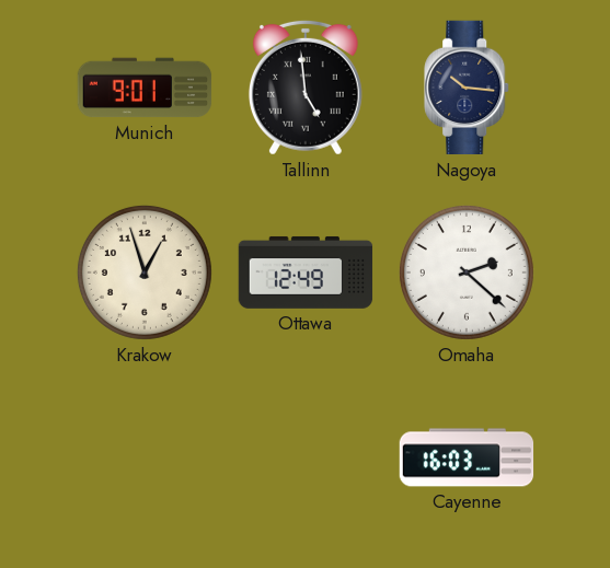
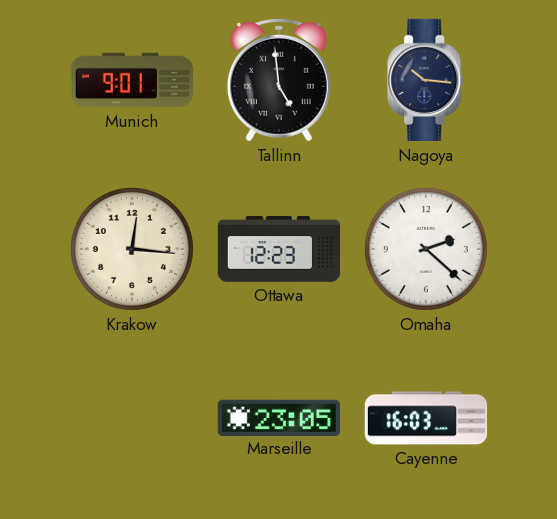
Krakow: 12:57 -> 12:16
Ottawa: 12:49 -> 12:23
Marseille: none -> 23:05
